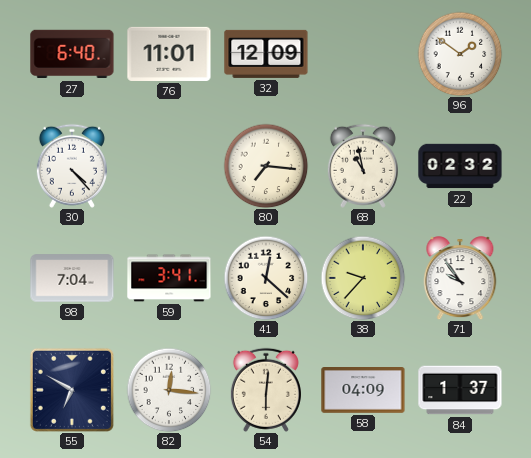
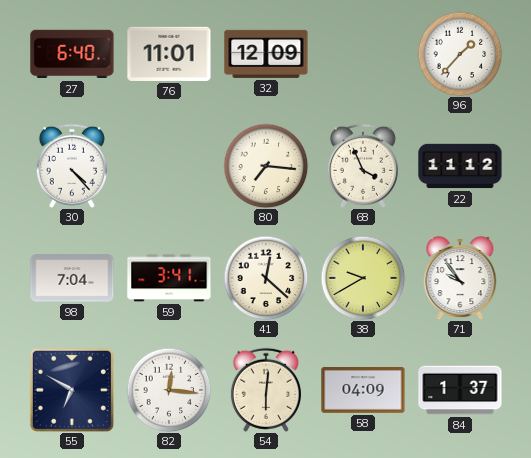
96: 1:51 -> 1:37
68: 10:58 -> 3:56
22: 02:32 -> 11:12
38: 9:37 -> 9:40
